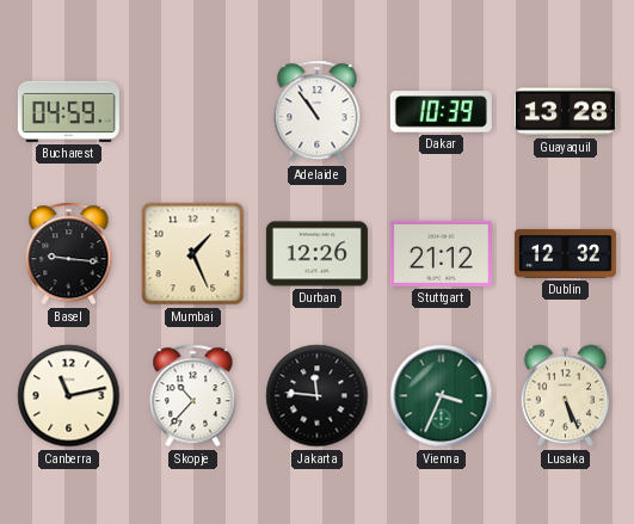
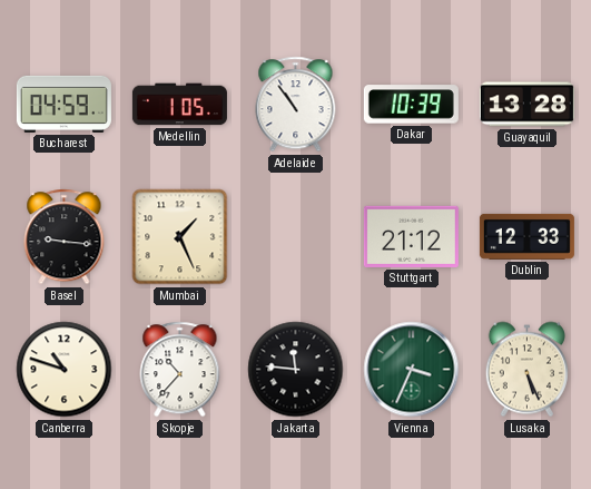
Medellin: none -> 1:05
Durban: 12:26 -> none
Dublin: 12:32 -> 12:33
Canberra: 11:13 -> 10:48
